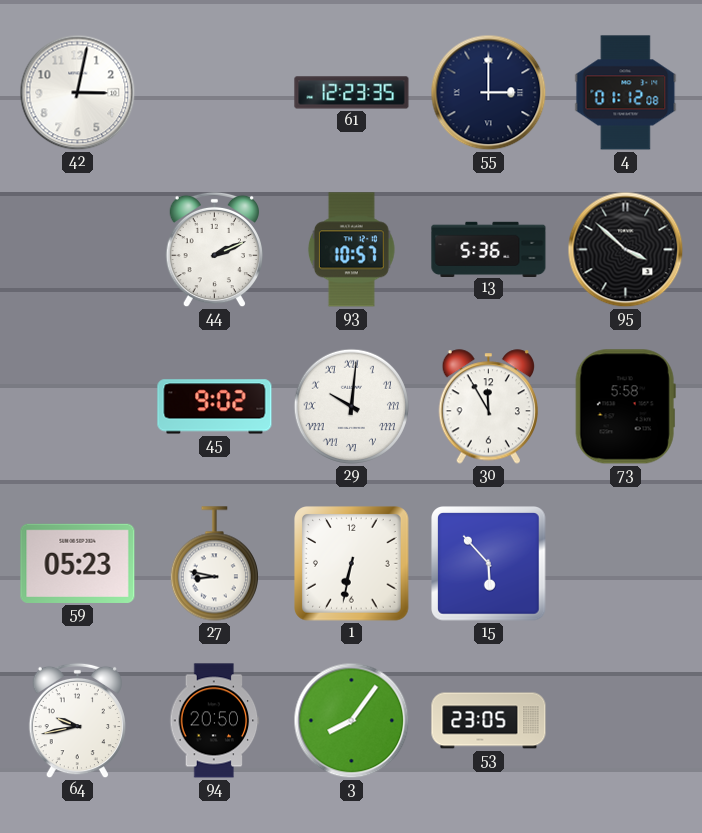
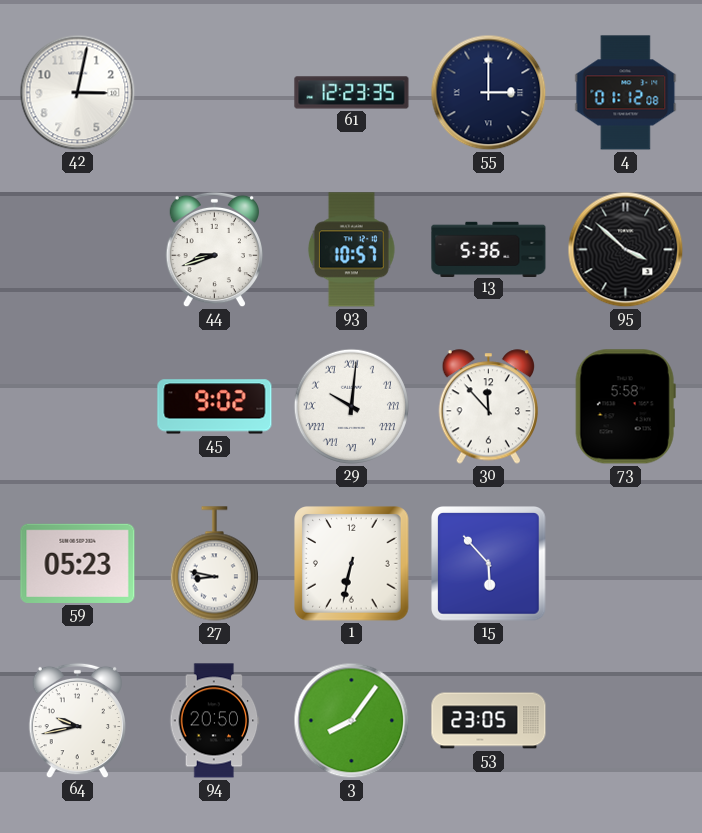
44: 2:11 -> 8:42
30: 11:55 -> 11:53
